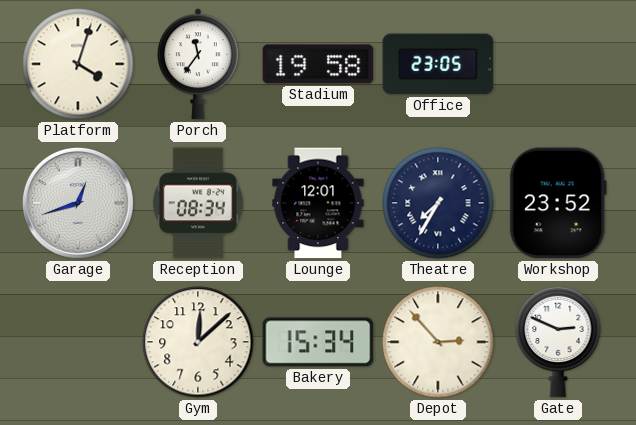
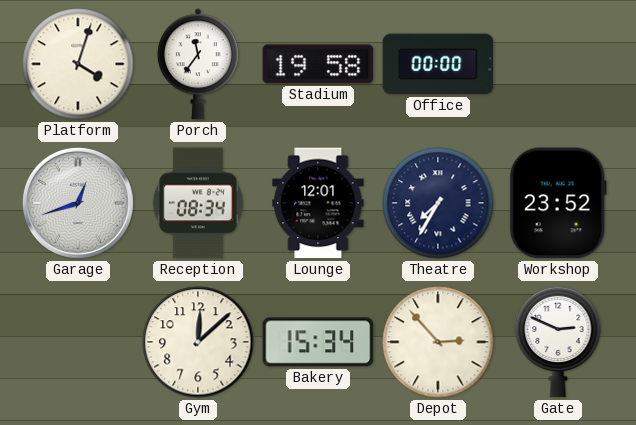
Office: 23:05 -> 00:00
